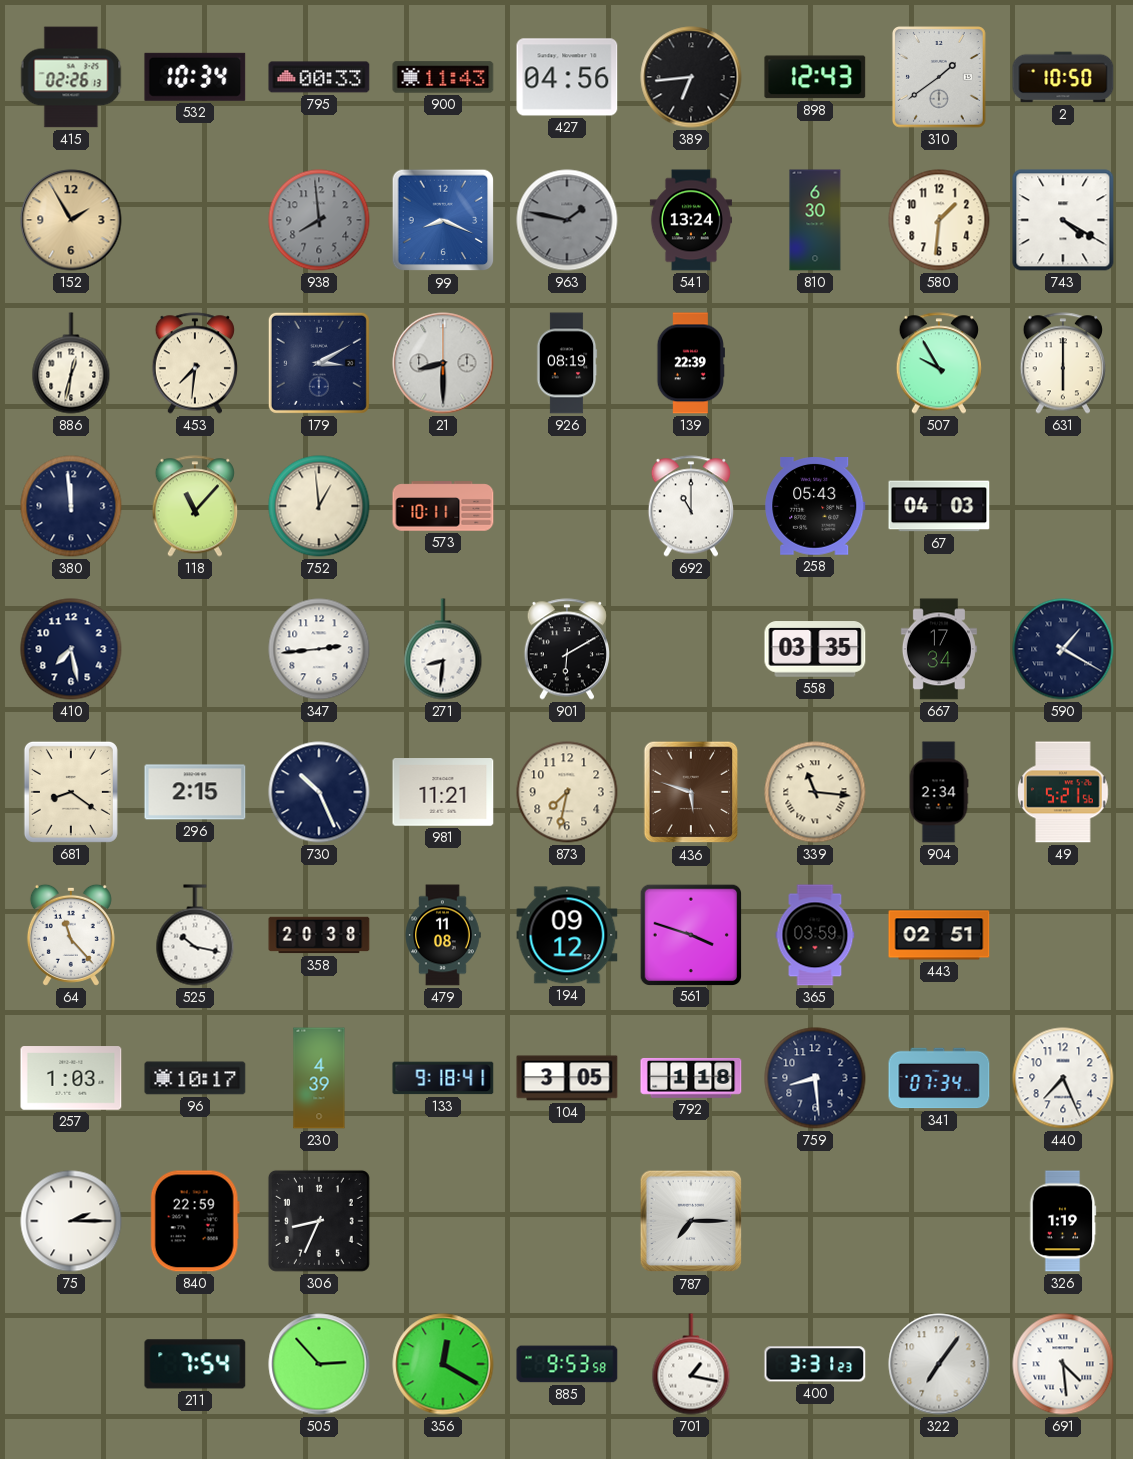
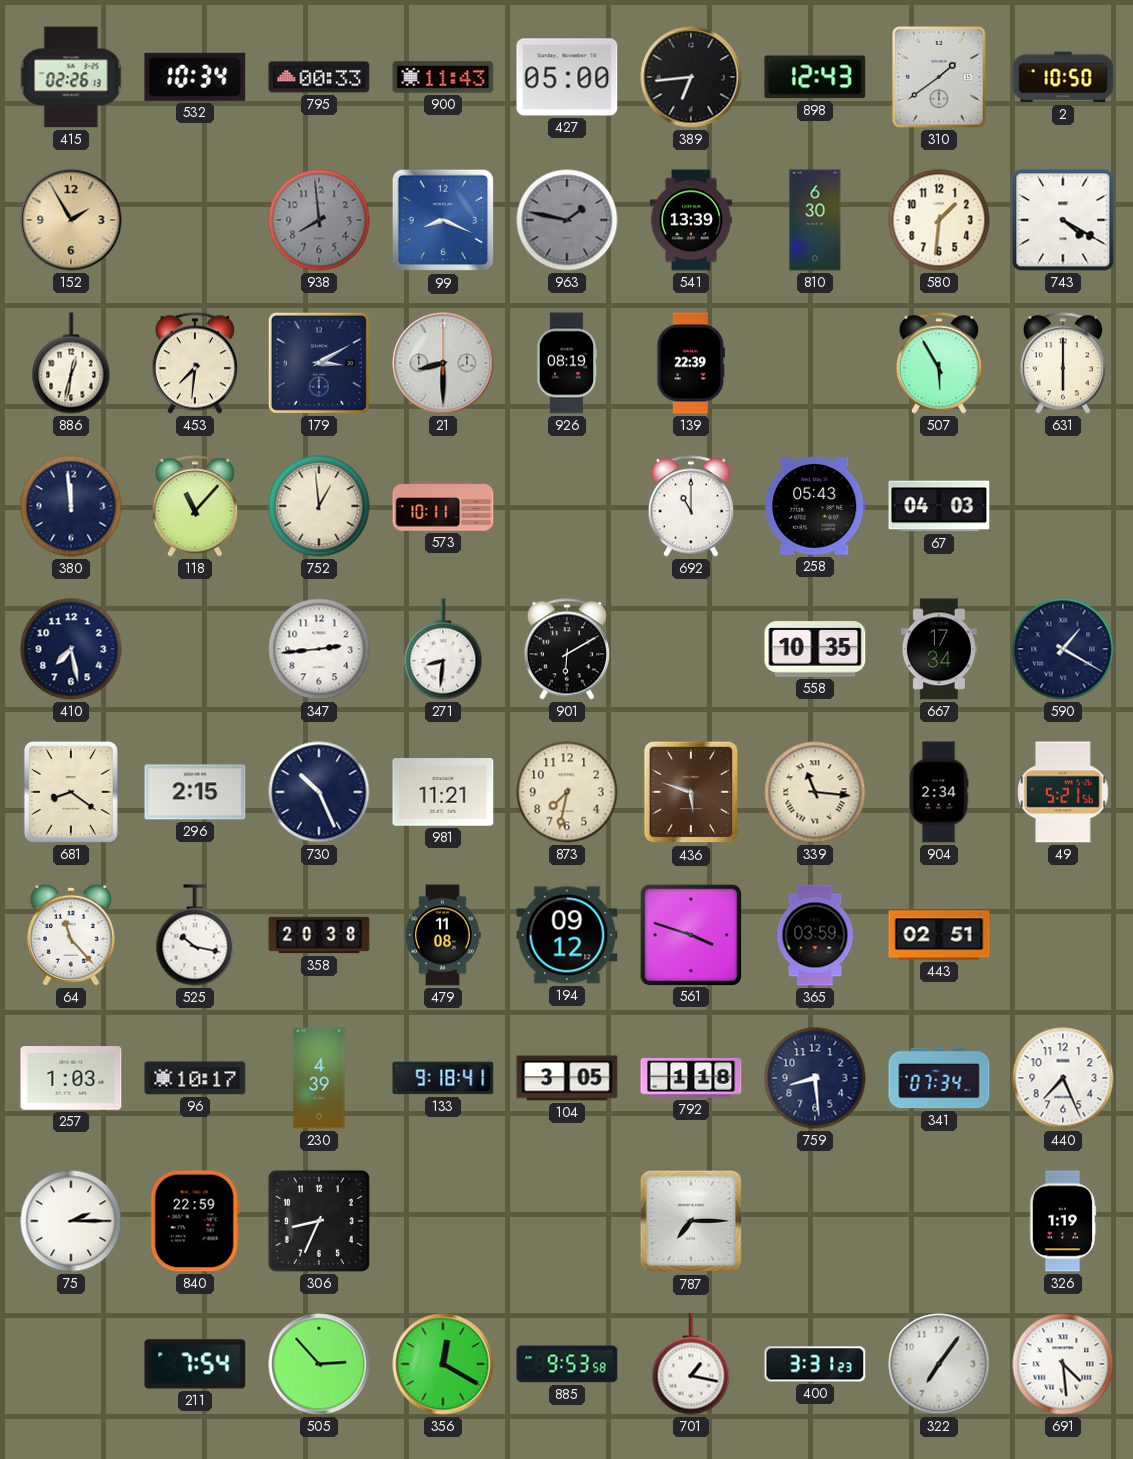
427: 04:56 -> 05:00
541: 13:24 -> 13:39
507: 9:55 -> 5:55
558: 03:35 -> 10:35
